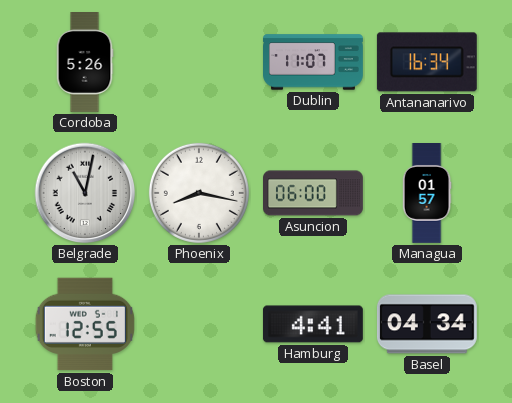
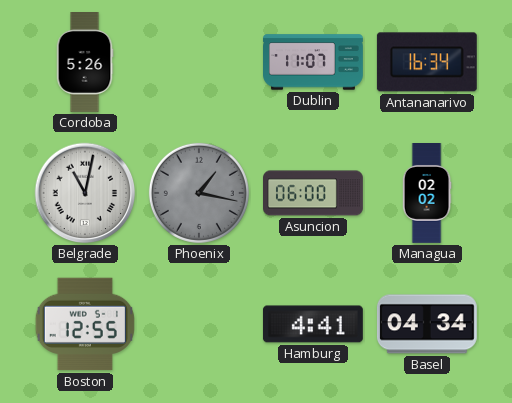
Phoenix: 8:17 -> 1:17
Phoenix dial: white -> grey
Managua: 01:57 -> 02:02
